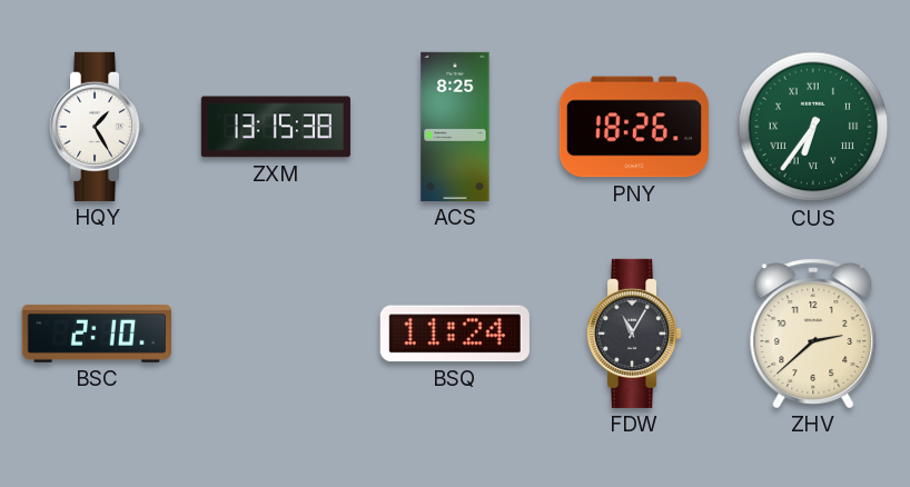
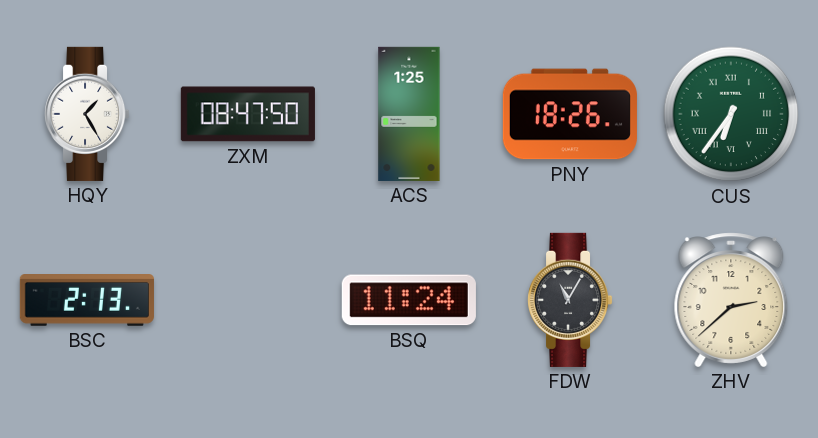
ZXM: 13:15 -> 08:47
ACS: 8:25 -> 1:25
BSC: 2:10 -> 2:13
